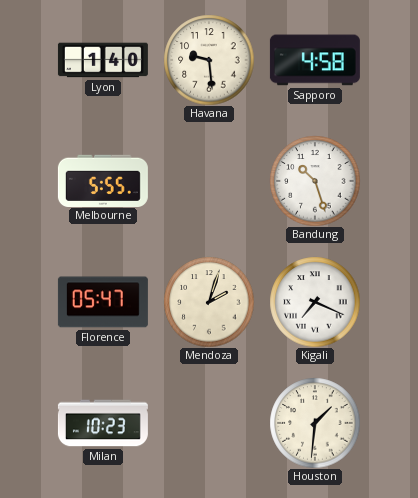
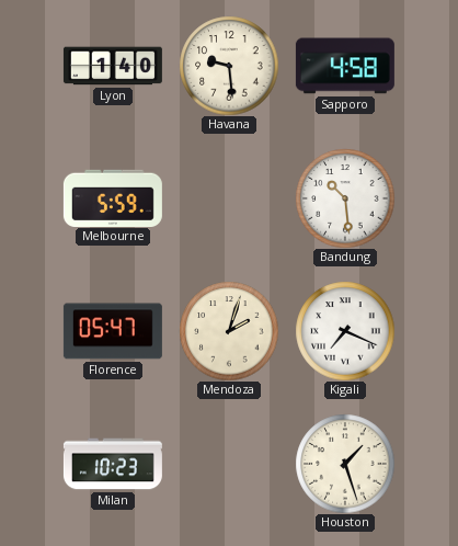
Melbourne: 5:55 -> 5:59
Bandung: 10:27 -> 10:29
Houston: 1:31 -> 1:27
